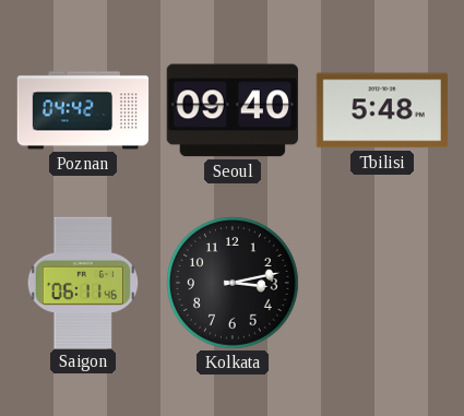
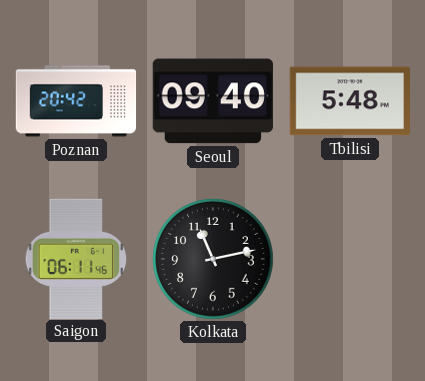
Poznan: 04:42 -> 20:42
Kolkata: 3:13 -> 11:13
